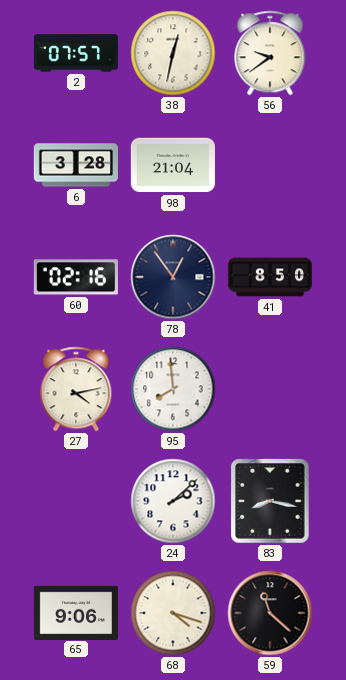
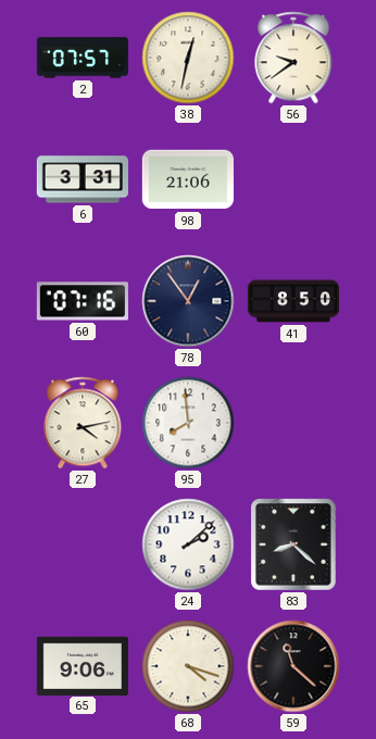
6: 3:28 -> 3:31
98: 21:04 -> 21:06
60: 02:16 -> 07:16
83: 8:17 -> 8:22
